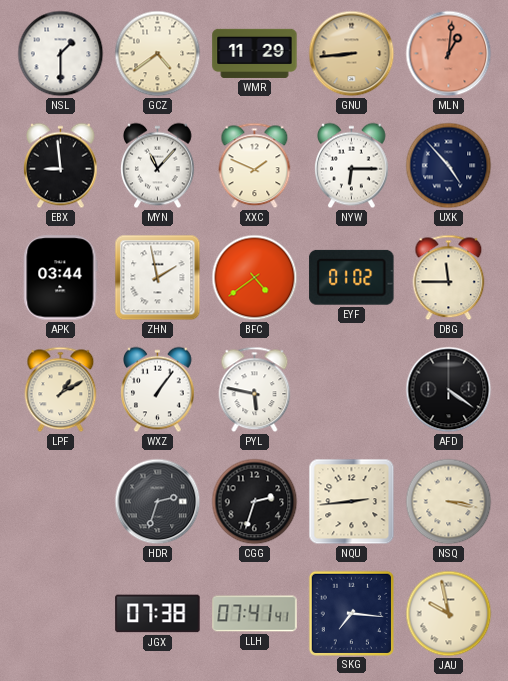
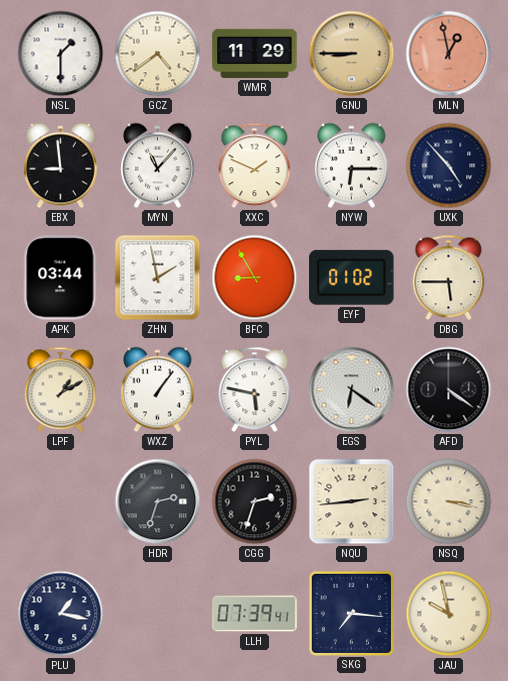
GNU: 8:44 -> 8:45
MLN: 1:01 -> 12:58
BFC: 4:39 -> 8:55
DBG: 11:45 -> 5:45
EGS: none -> 6:21
PLU: none -> 1:17
JGX: 07:38 -> none
LLH: 07:41 -> 07:39
